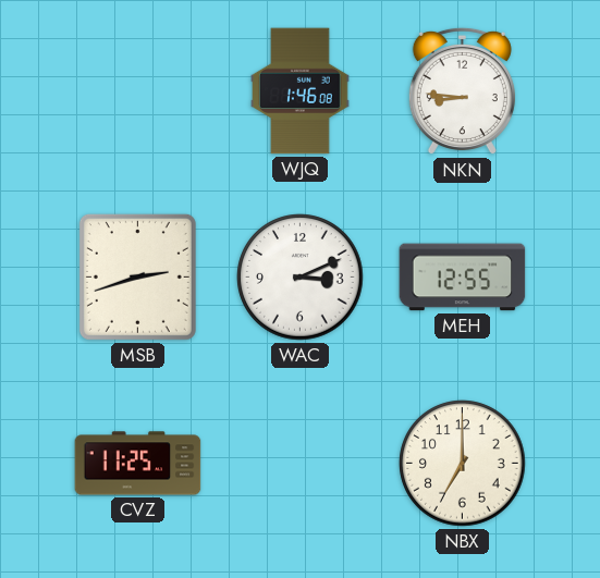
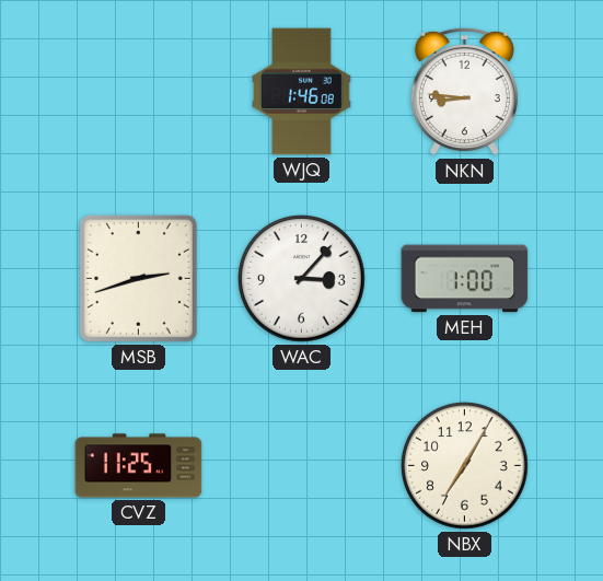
WAC: 3:11 -> 3:07
MEH: 12:55 -> 1:00
NBX: 7:00 -> 7:05
